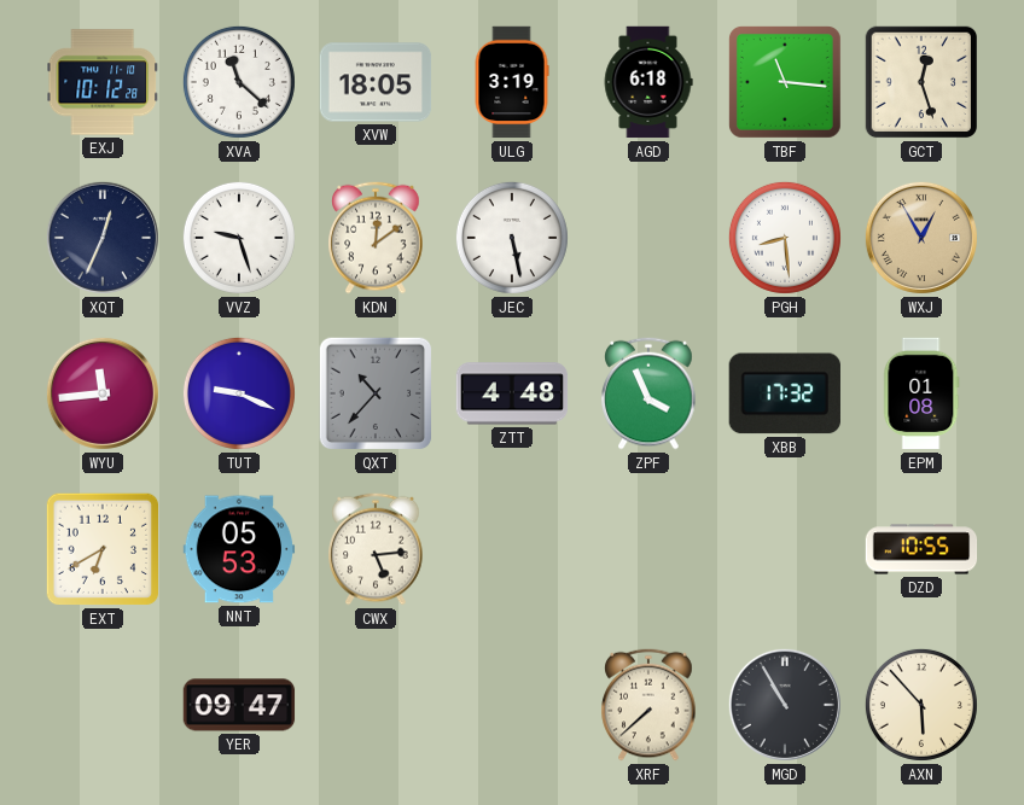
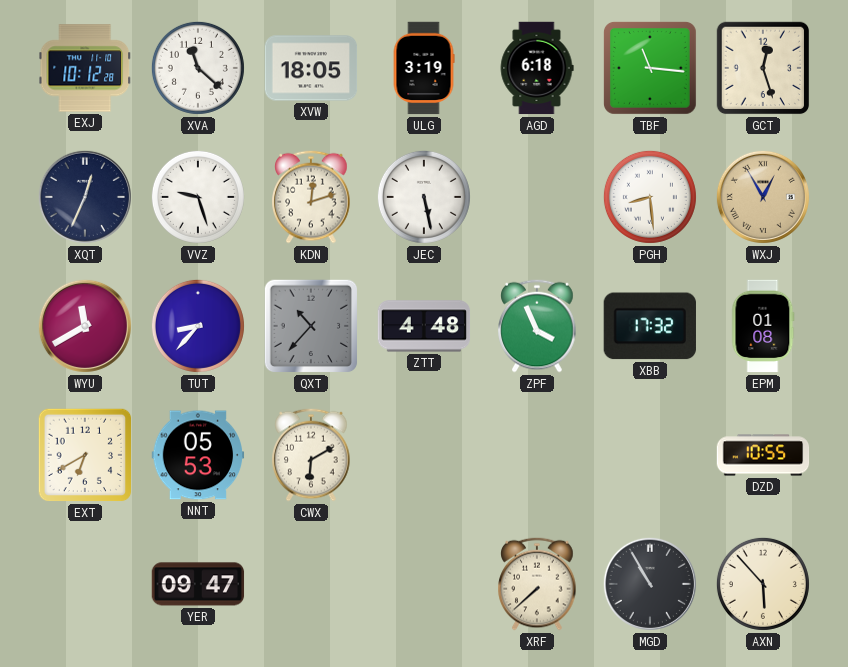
KDN: 12:09 -> 12:12
WYU: 11:44 -> 11:40
TUT: 9:19 -> 8:37
CWX: 5:14 -> 6:10
